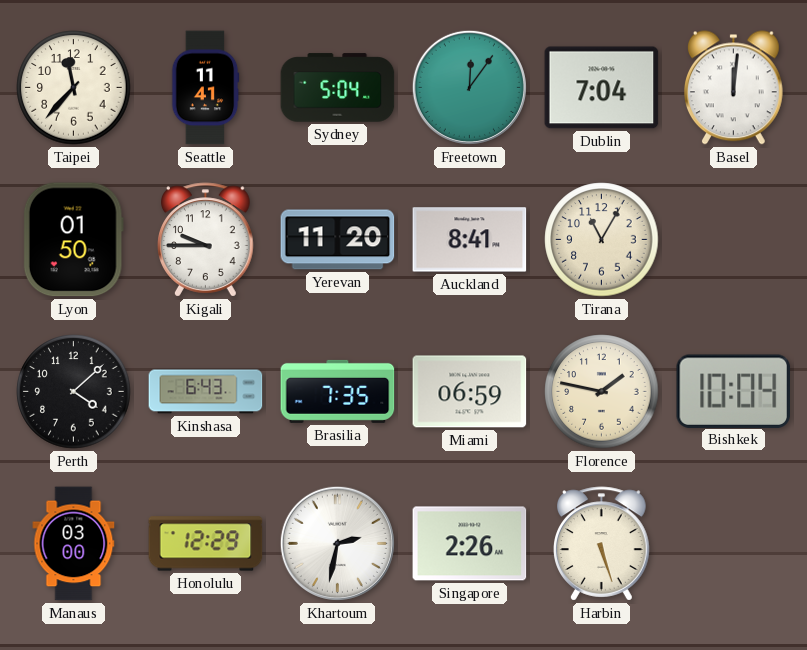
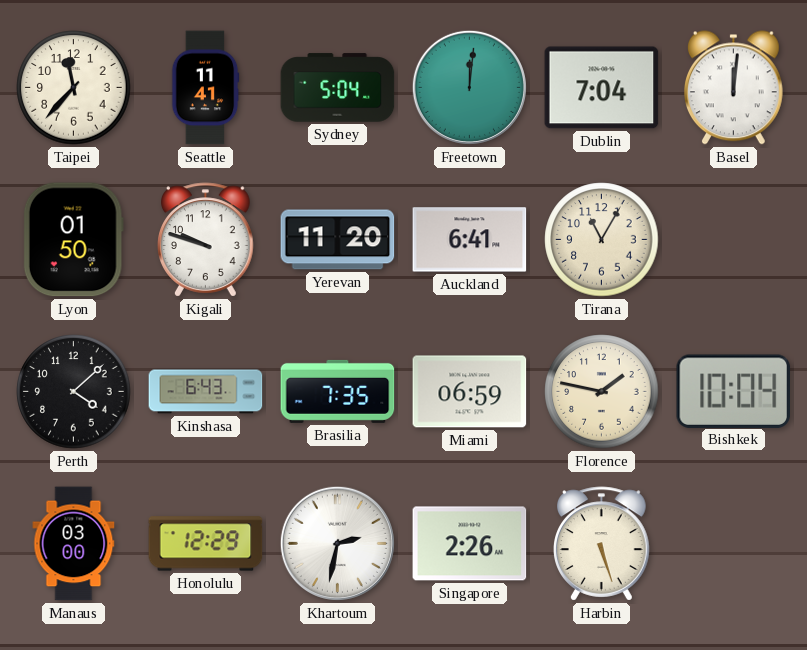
Freetown: 12:06 -> 12:01
Kigali: 9:45 -> 9:48
Auckland: 8:41 -> 6:41
